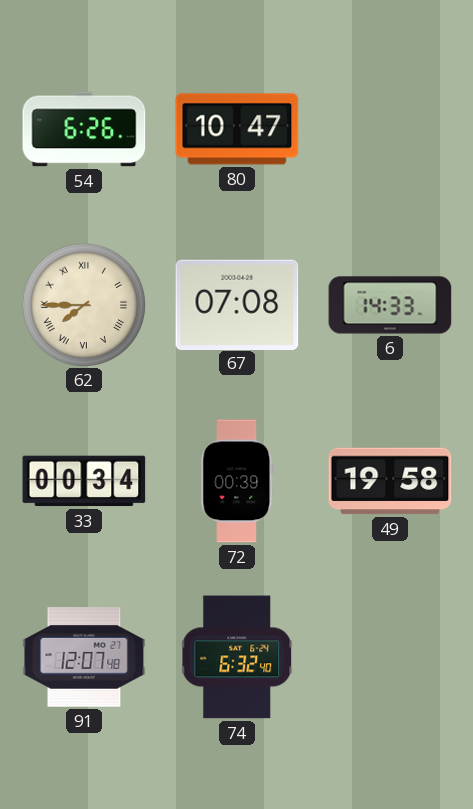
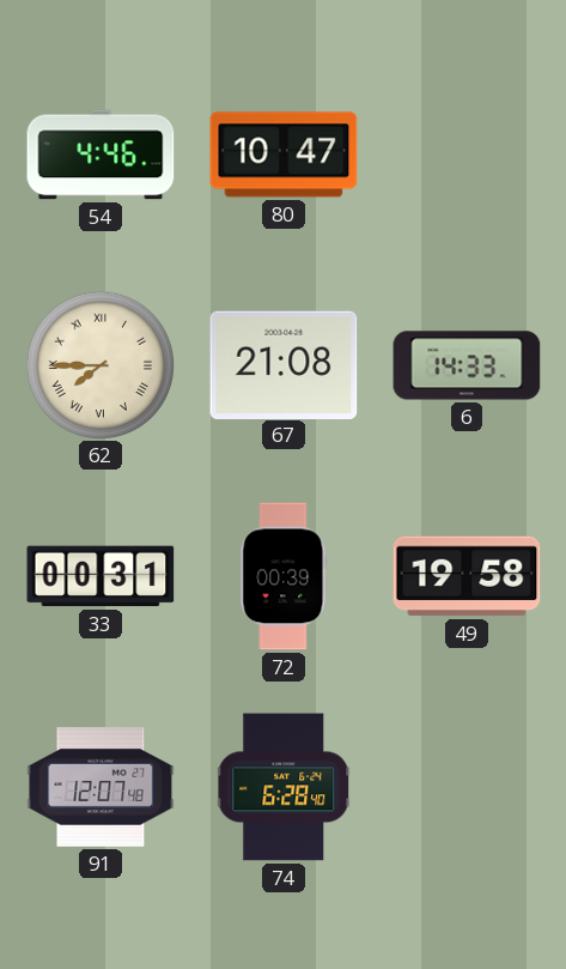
54: 6:26 -> 4:46
67: 07:08 -> 21:08
33: 00:34 -> 00:31
74: 6:32 -> 6:28
